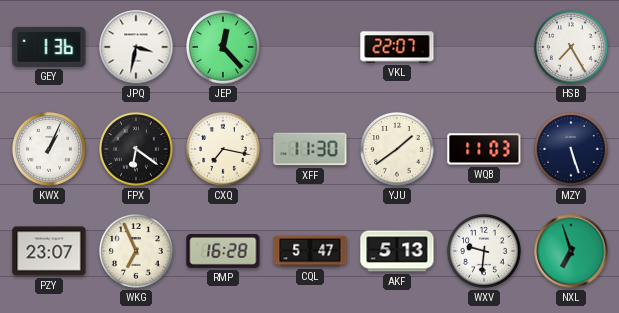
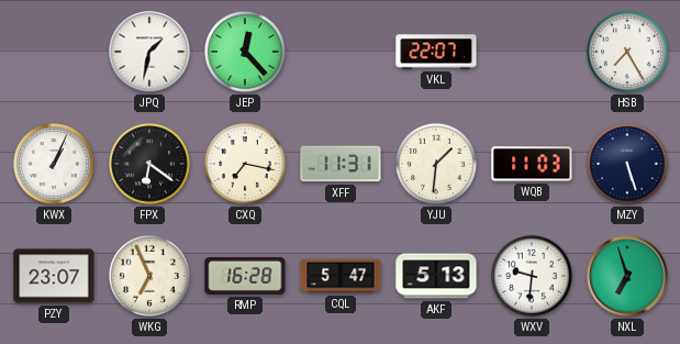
GEY: 1:36 -> none
JPQ: 3:32 -> 1:32
XFF: 11:30 -> 11:31
YJU: 1:39 -> 1:31
